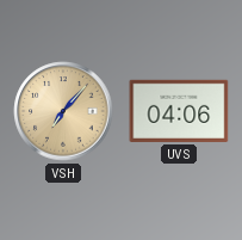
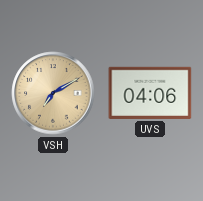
VSH: 7:07 -> 7:10
